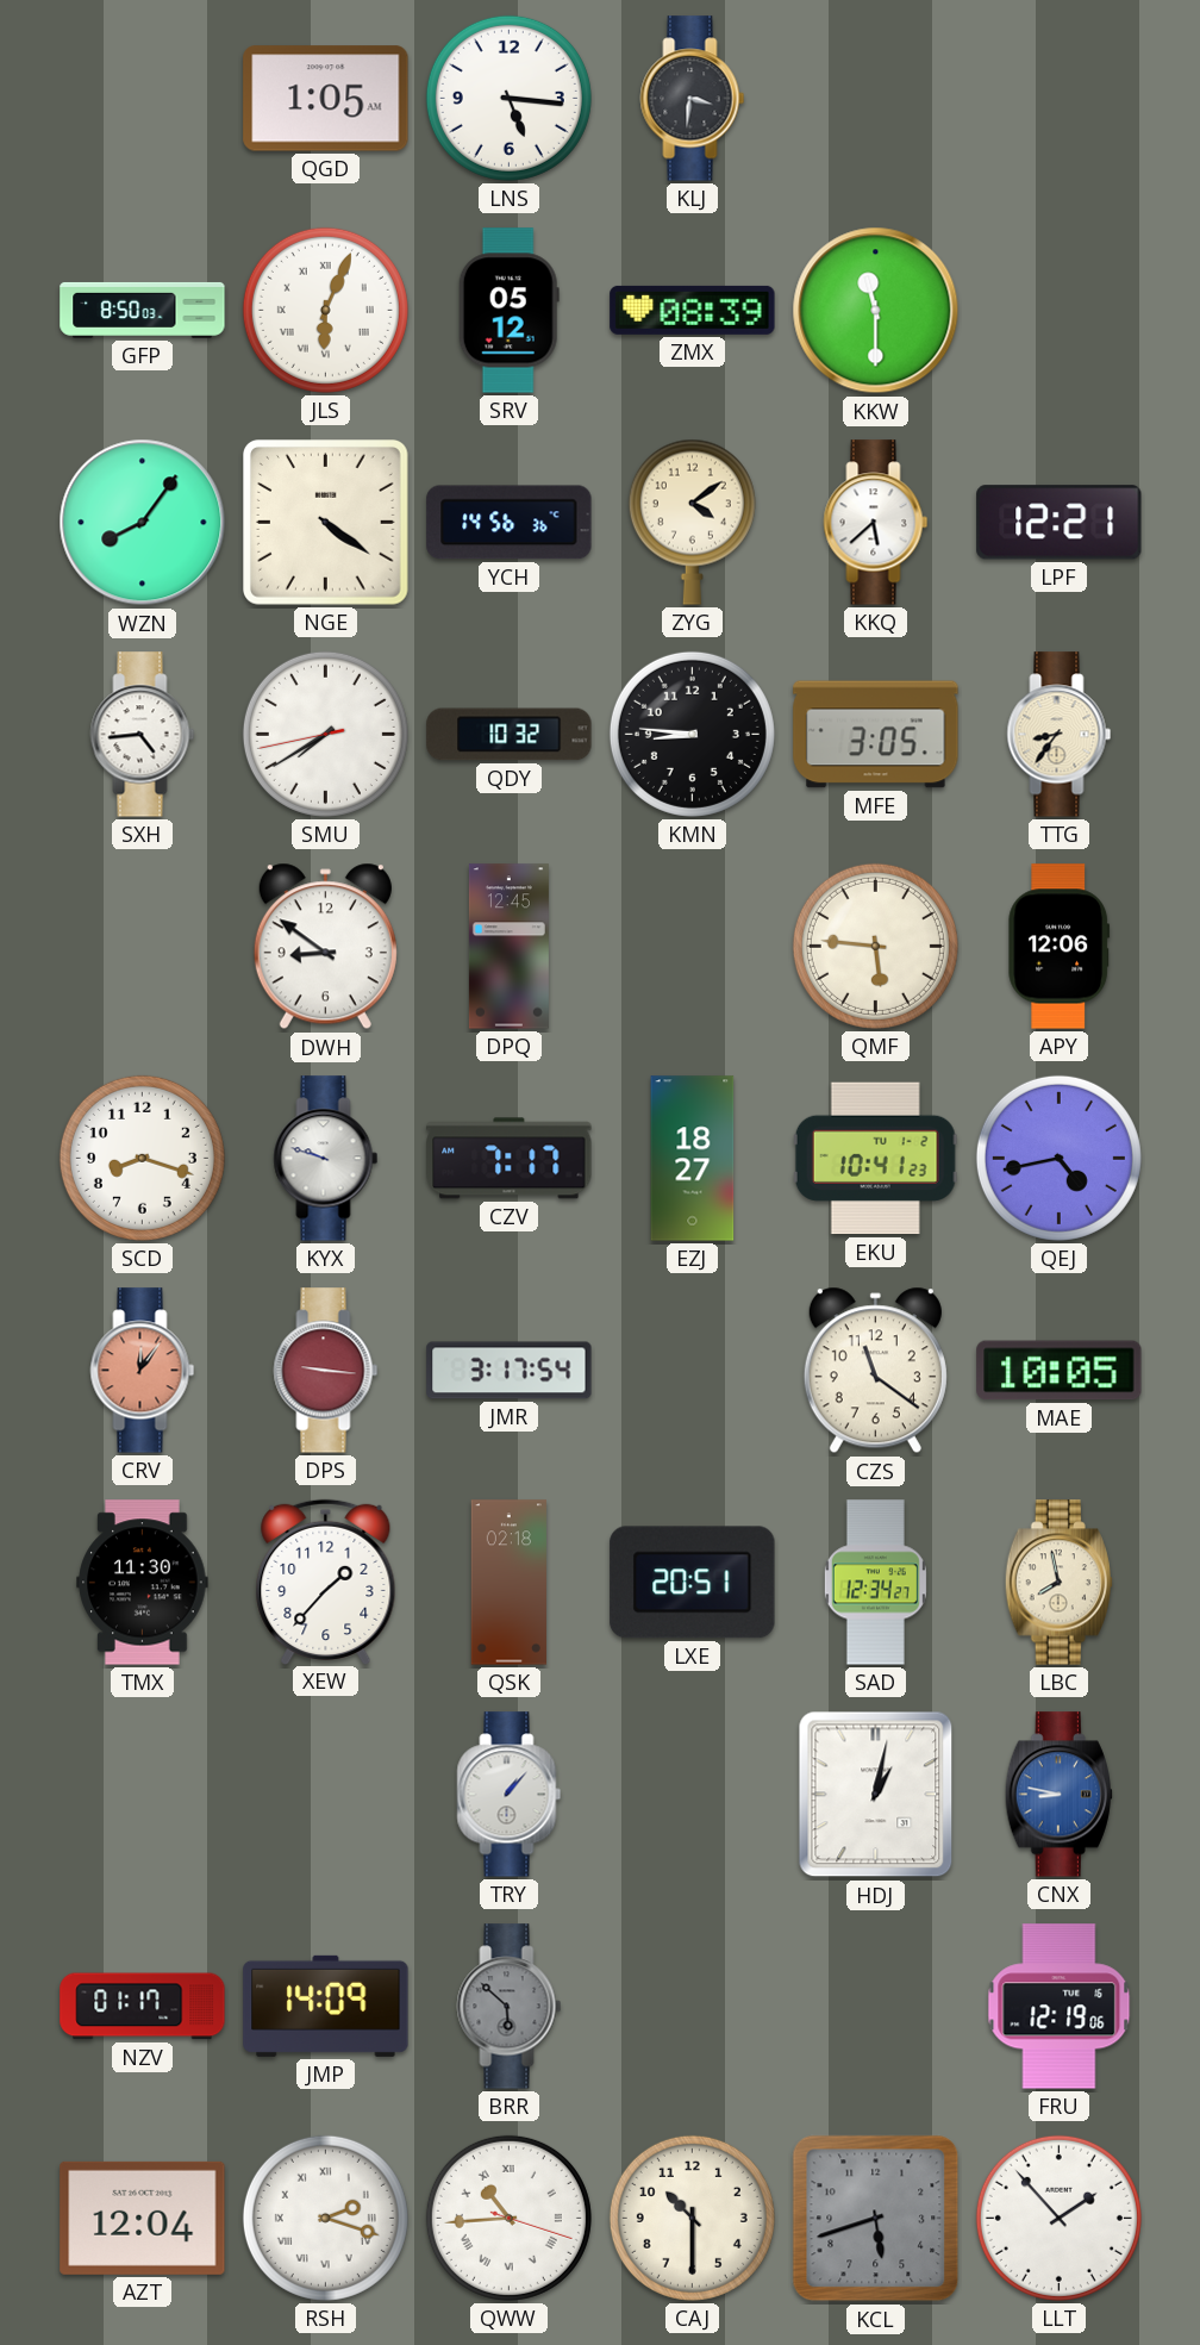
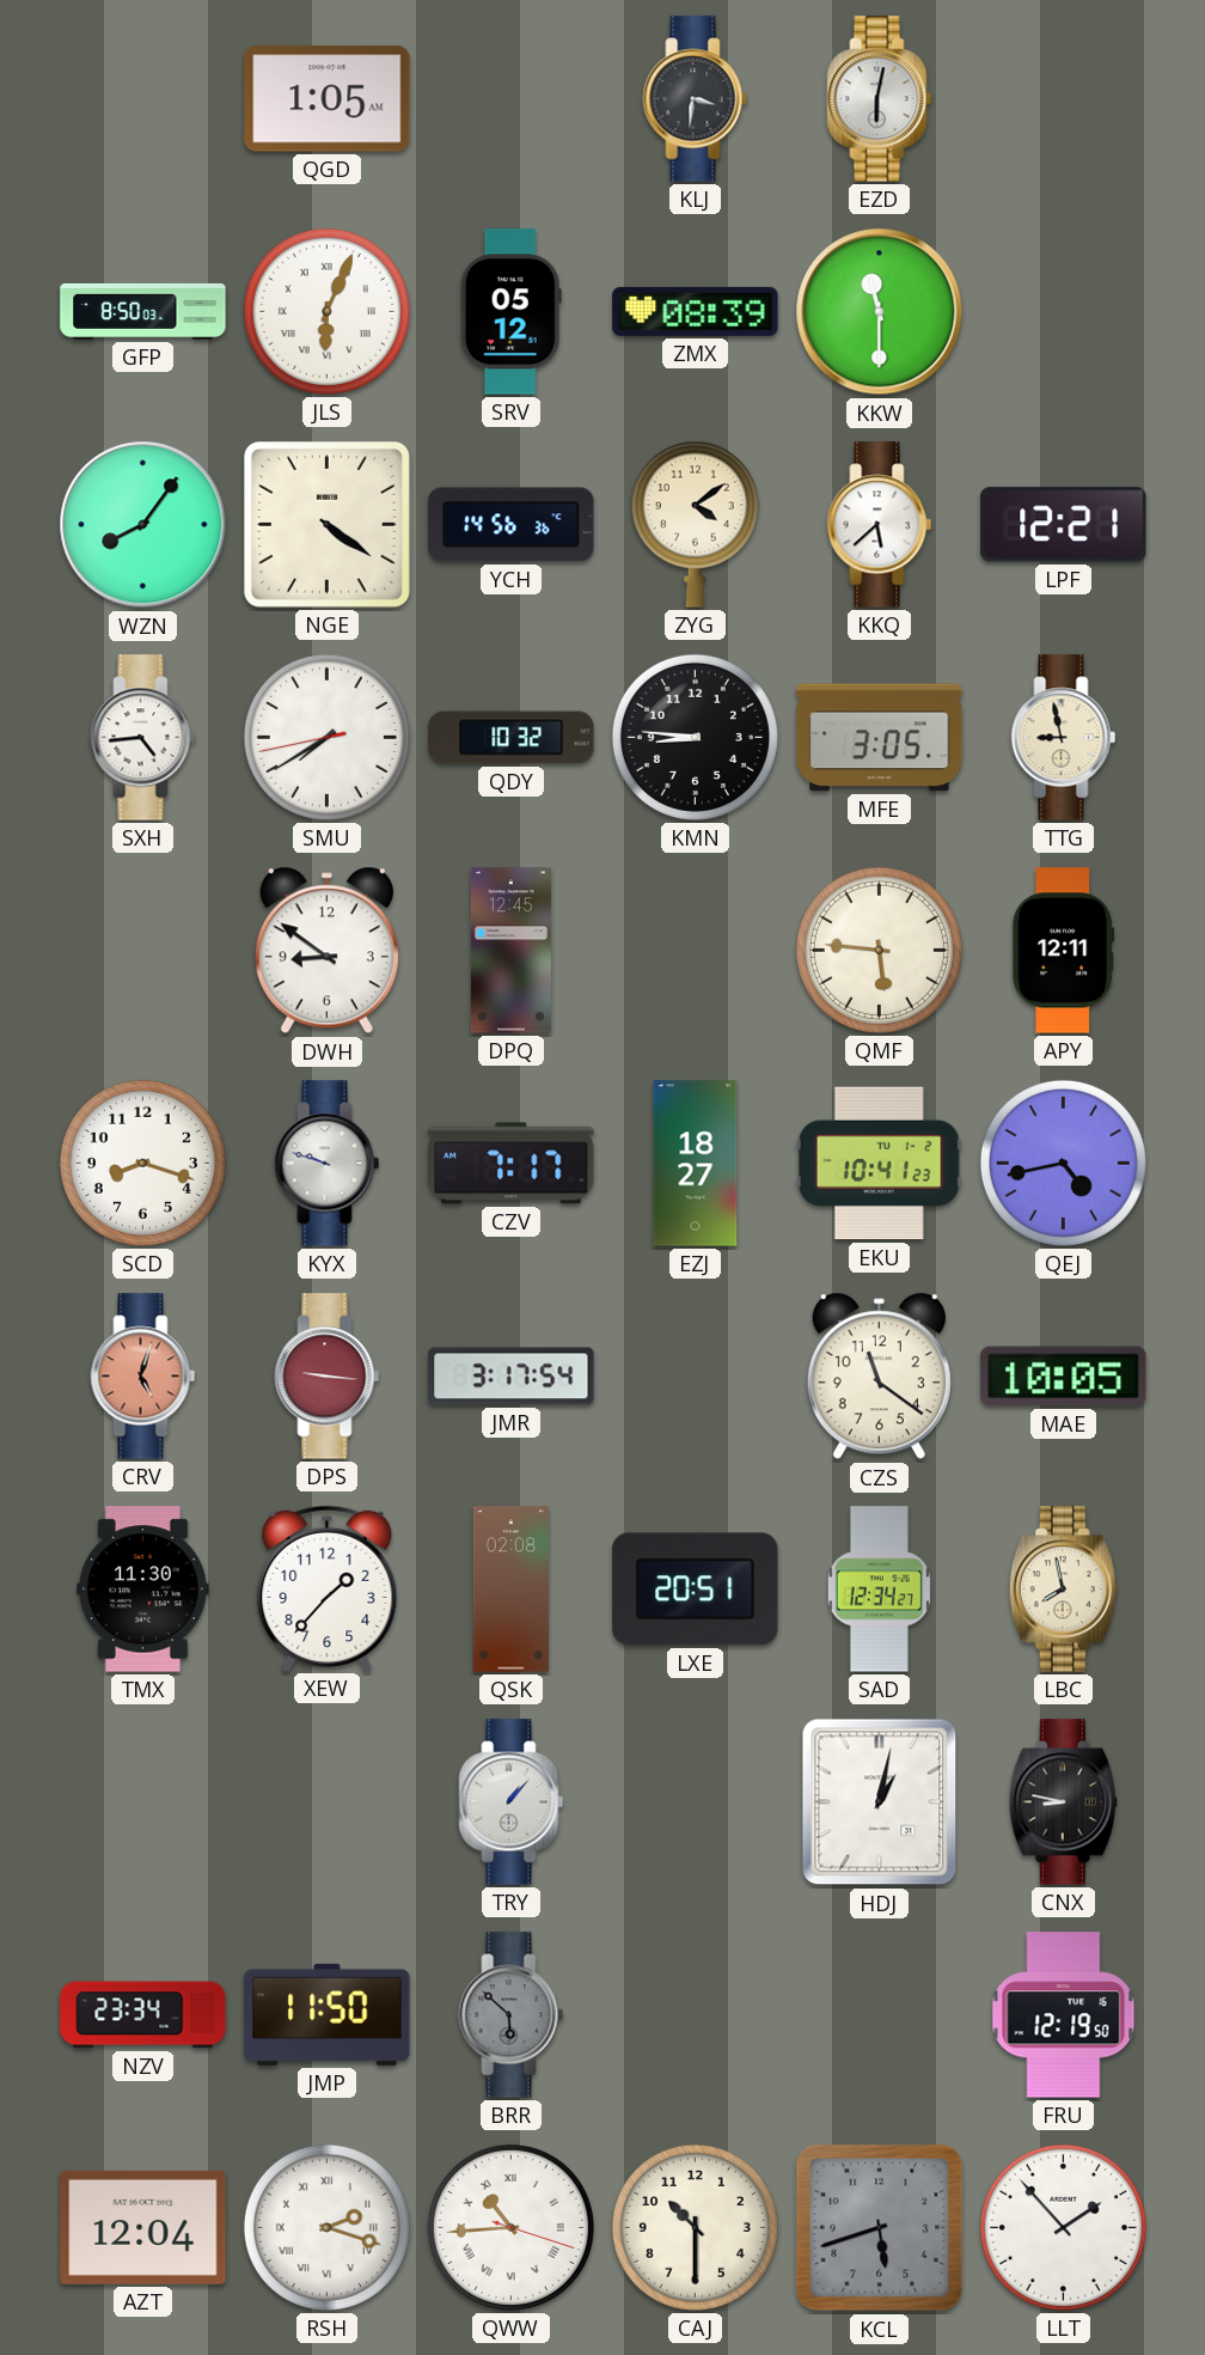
LNS: 5:16 -> none
EZD: none -> 6:02
TTG: 8:36 -> 8:58
APY: 12:06 -> 12:11
CRV: 12:06 -> 5:03
QSK: 02:18 -> 02:08
CNX dial: blue -> black
NZV: 01:17 -> 23:34
JMP: 14:09 -> 11:50
FRU: 12:19:06 -> 12:19:50
